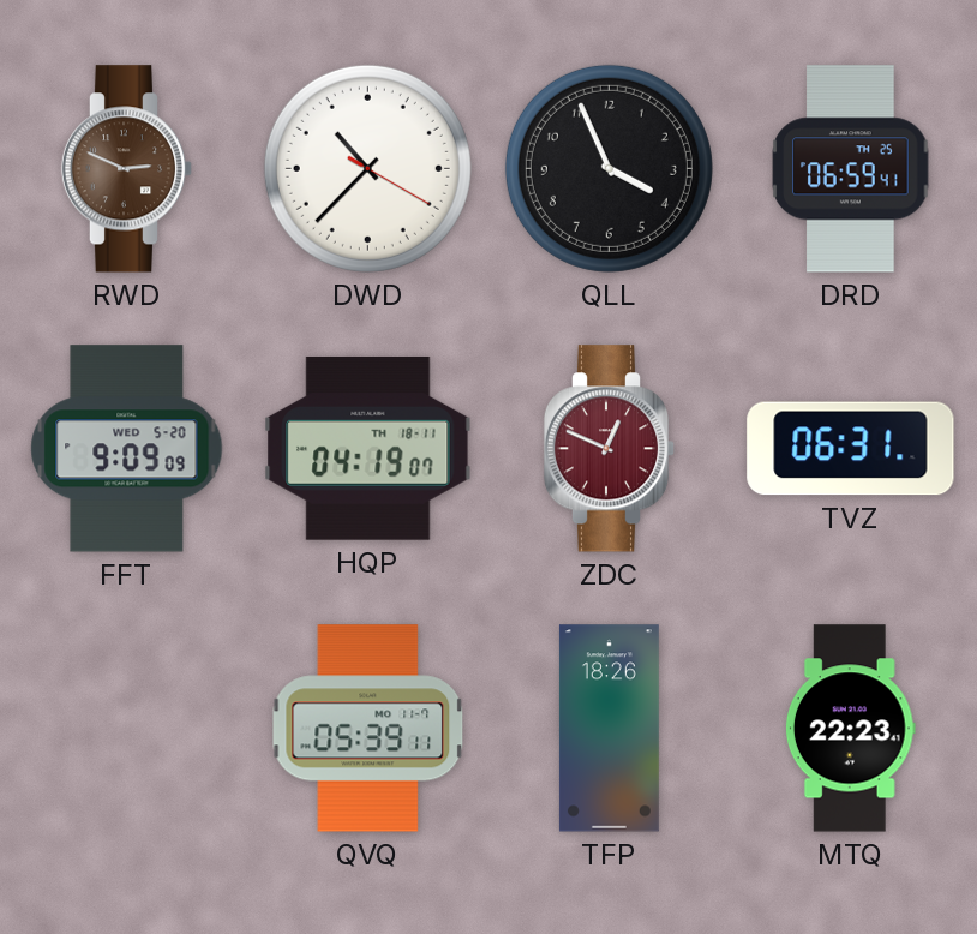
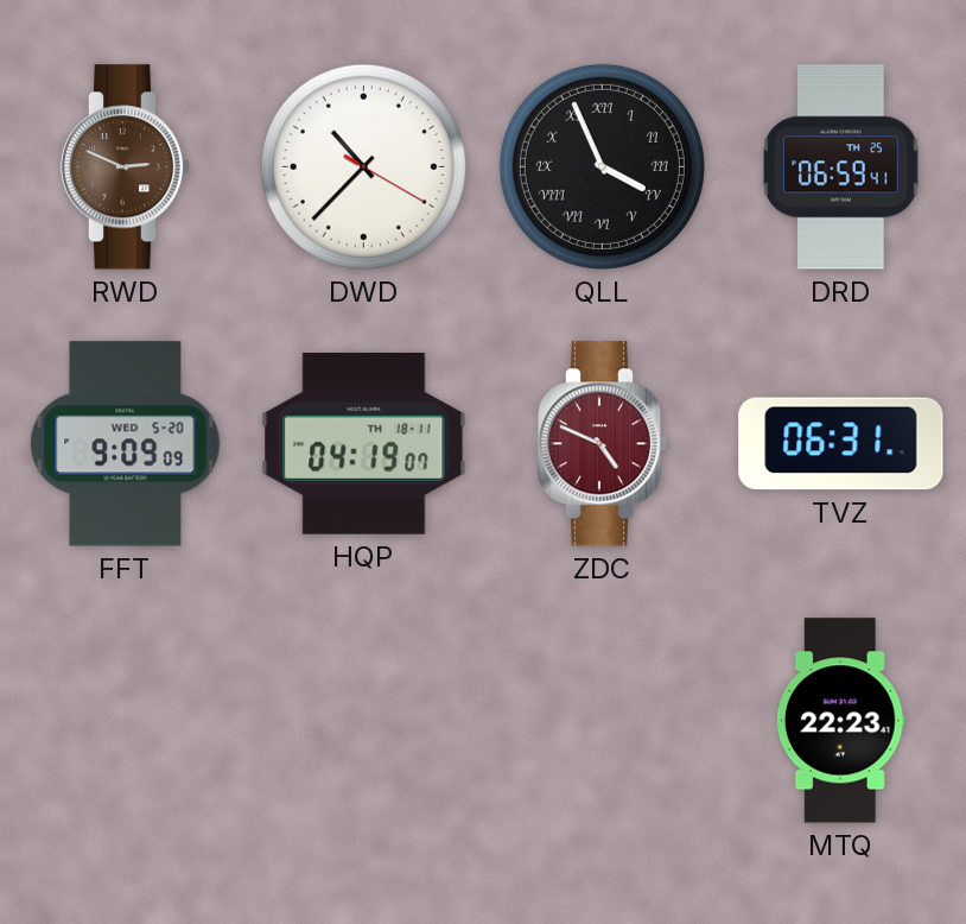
QLL numerals: Arabic -> Roman
ZDC: 12:49 -> 4:49
QVQ: 05:39 -> none
TFP: 18:26 -> none
